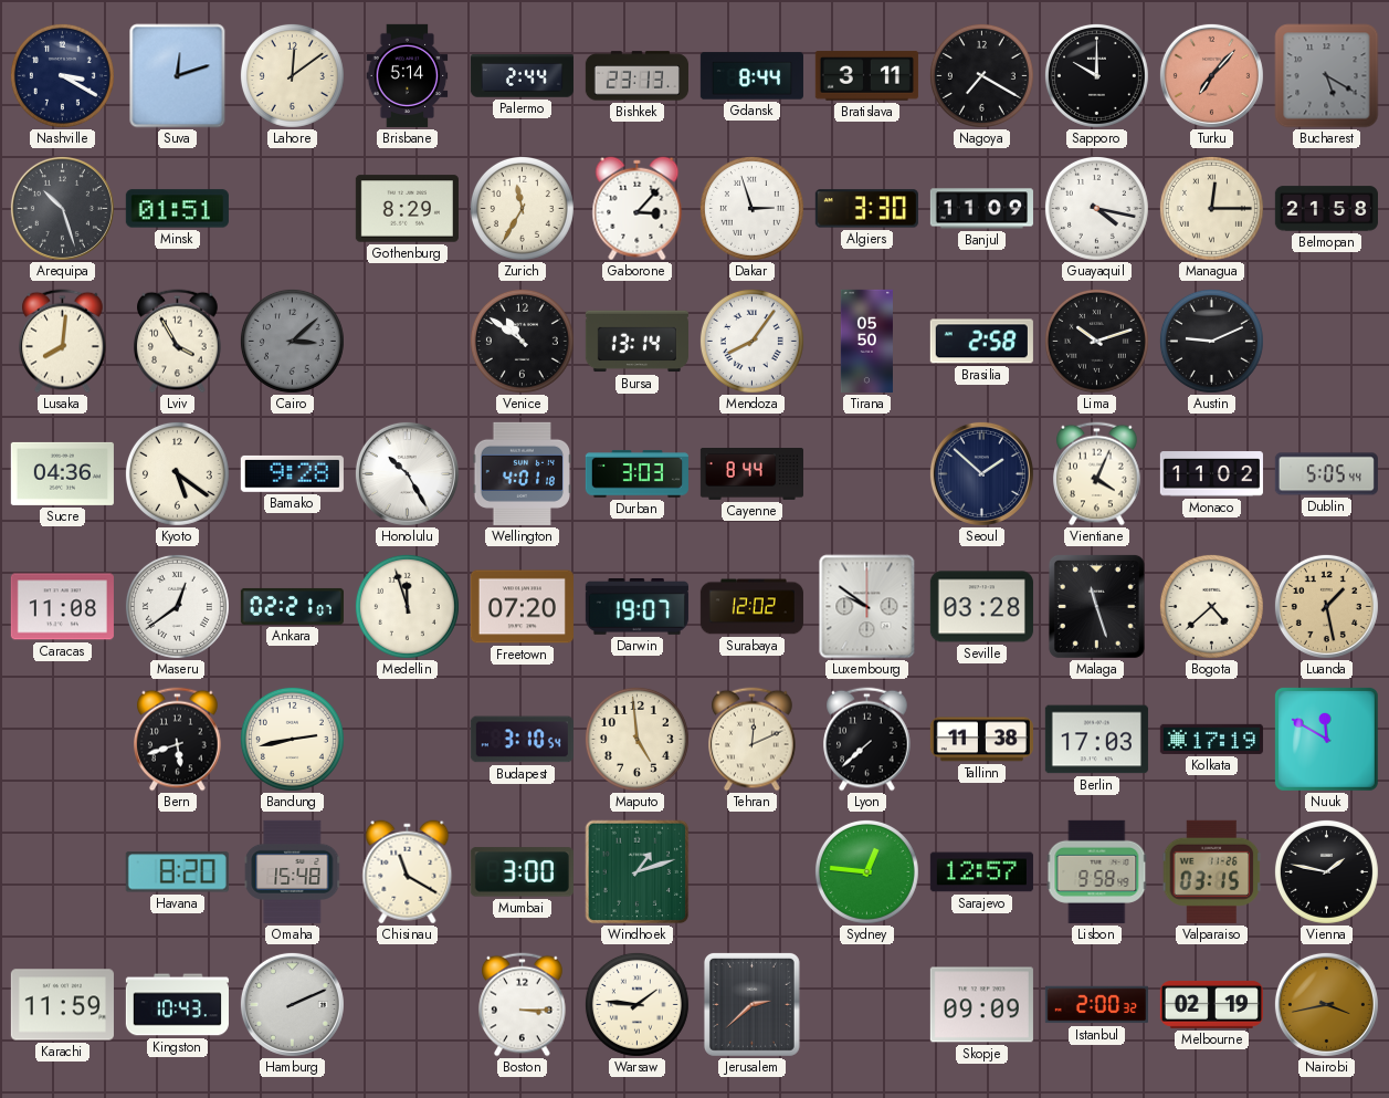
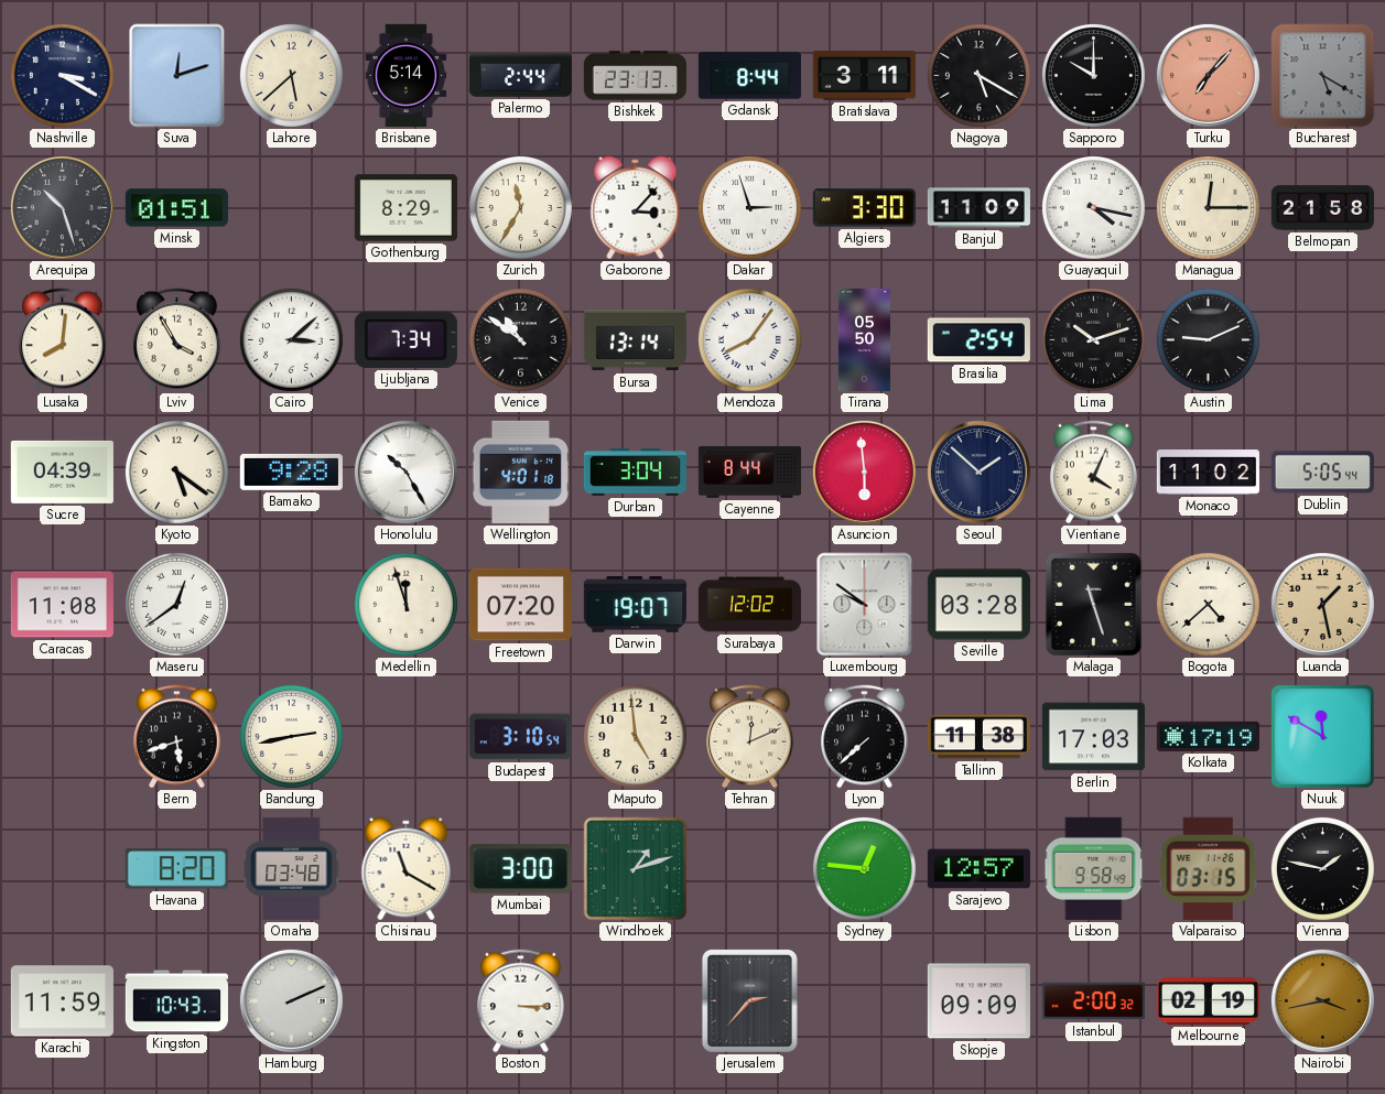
Lahore: 12:09 -> 5:38
Nagoya: 7:20 -> 5:20
Cairo dial: grey -> white
Ljubljana: none -> 7:34
Brasilia: 2:58 -> 2:54
Sucre: 04:36 -> 04:39
Durban: 3:03 -> 3:04
Asuncion: none -> 5:59
Ankara: 02:21 -> none
Omaha: 15:48 -> 03:48
Warsaw: 1:46 -> none
Jerusalem: 2:38 -> 2:37
